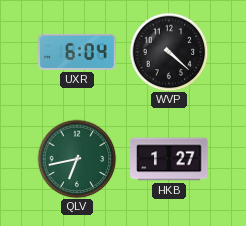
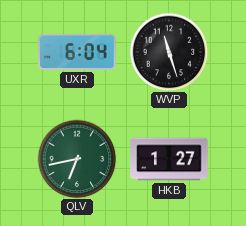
WVP: 4:22 -> 11:27
